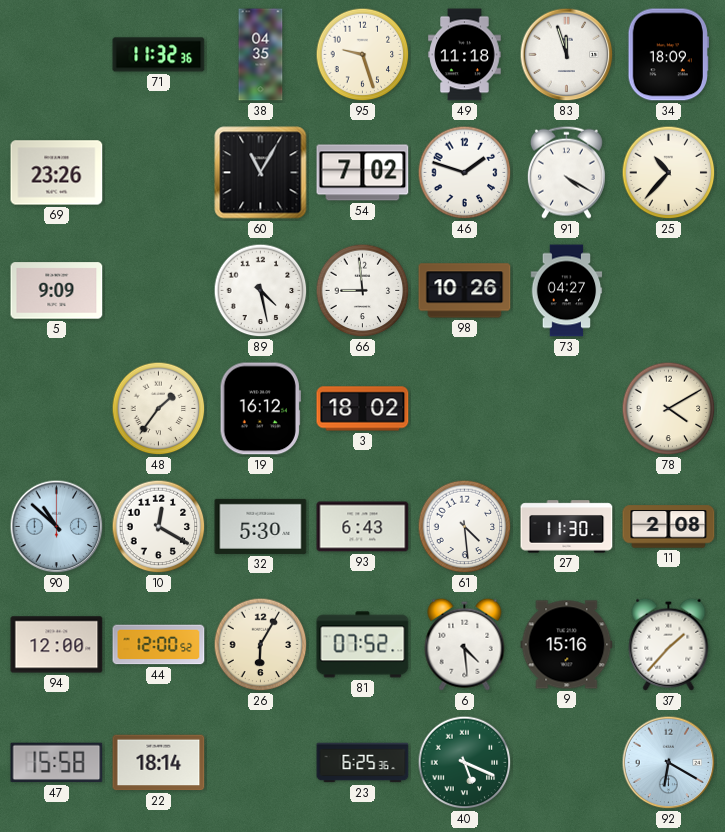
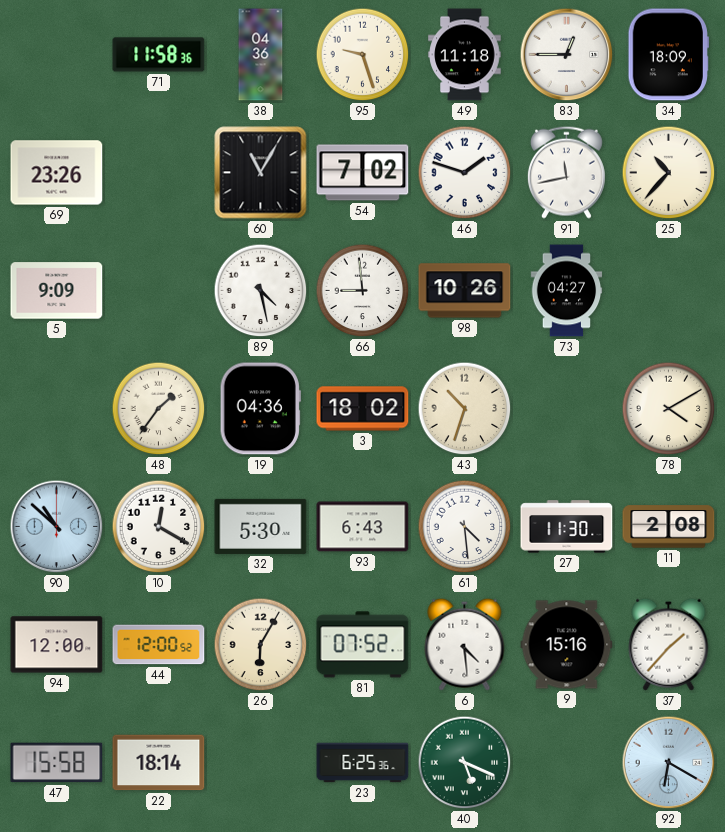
71: 11:32 -> 11:58
38: 04:35 -> 04:36
83: 11:57 -> 12:45
91: 4:20 -> 11:43
19: 16:12 -> 04:36
43: none -> 10:33
